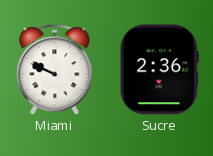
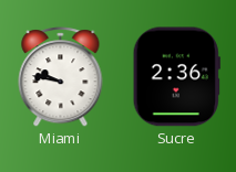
Miami: 9:49 -> 9:47
